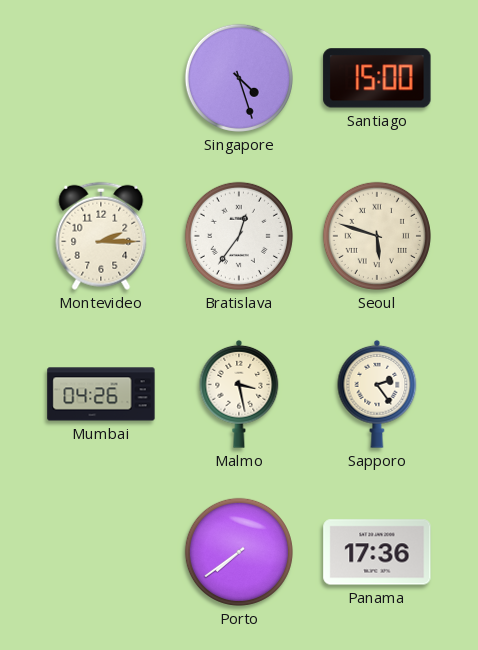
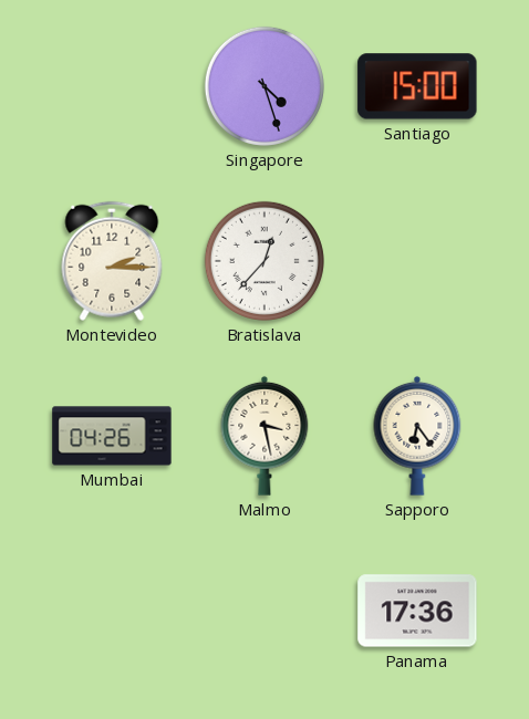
Bratislava: 12:36 -> 12:37
Seoul: 5:48 -> none
Sapporo: 2:24 -> 6:24
Porto: 7:39 -> none
